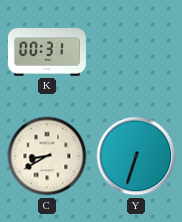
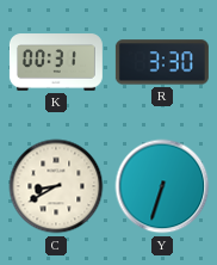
R: none -> 3:30
